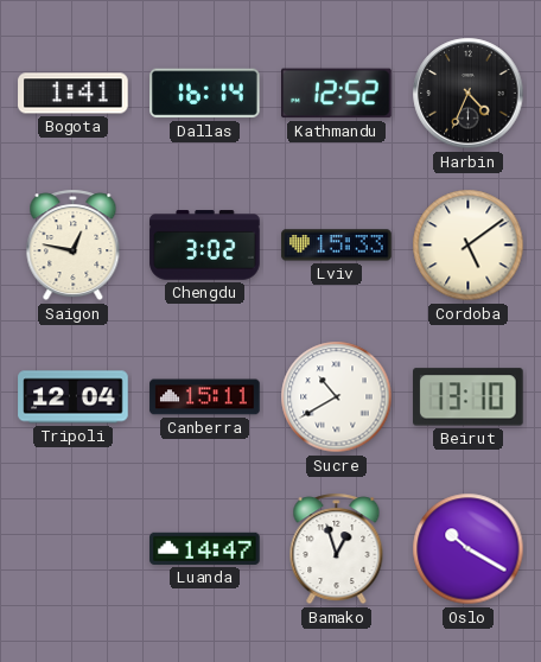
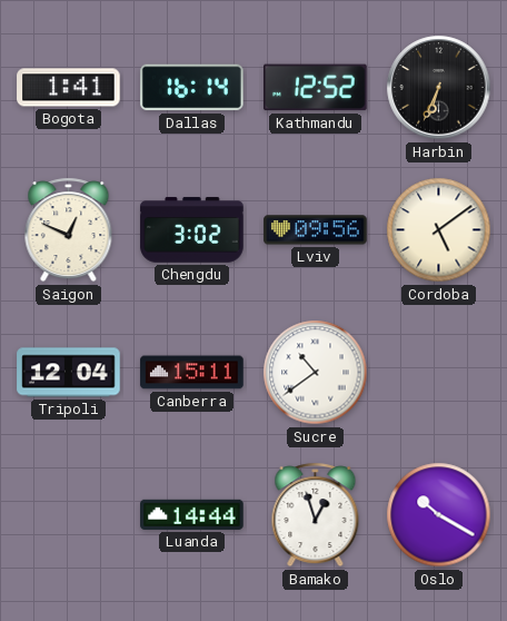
Harbin: 4:34 -> 6:34
Saigon: 12:47 -> 12:49
Lviv: 15:33 -> 09:56
Sucre: 10:40 -> 10:39
Beirut: 13:10 -> none
Luanda: 14:47 -> 14:44
